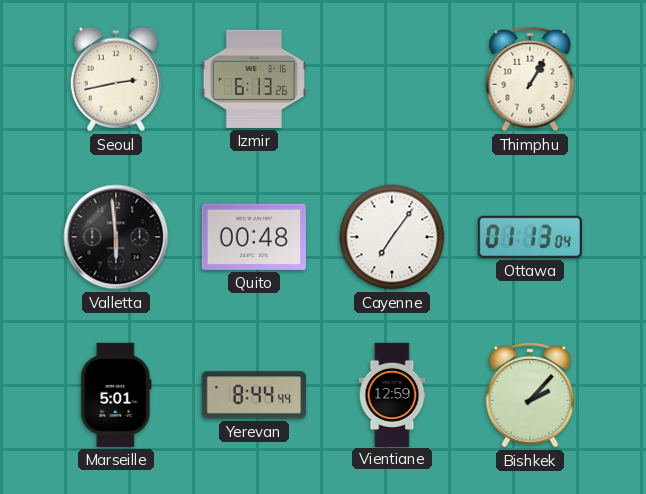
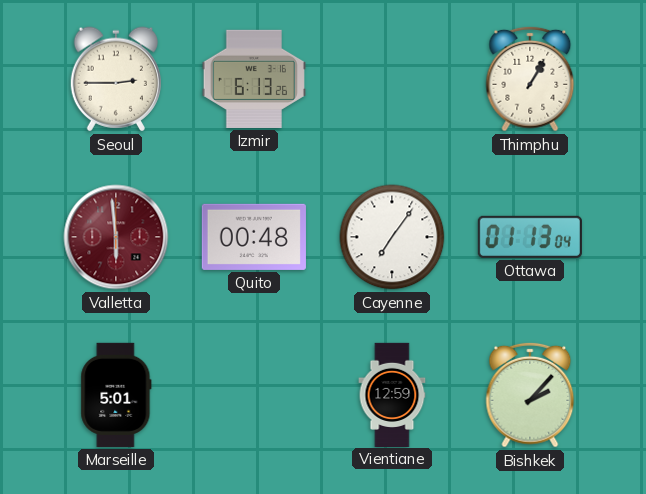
Seoul: 2:43 -> 2:45
Valletta dial: black -> burgundy
Yerevan: 8:44 -> none
